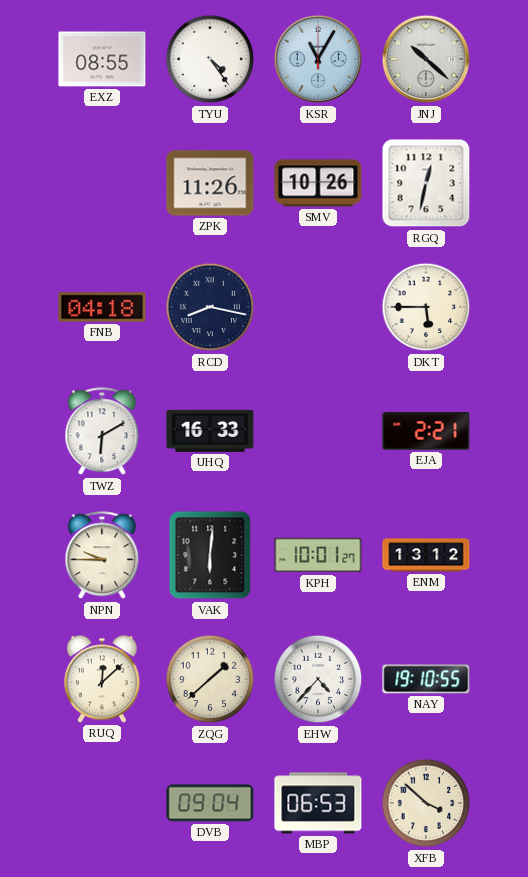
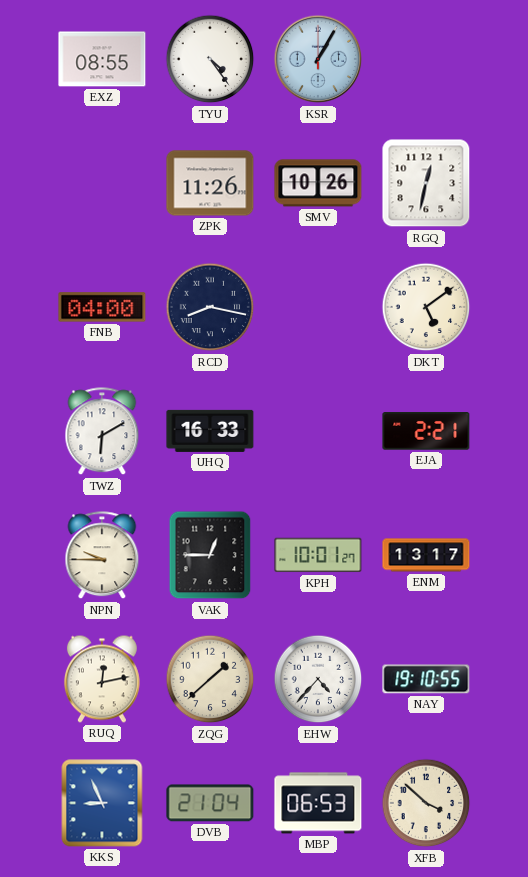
KSR: 11:05 -> 1:05
JNJ: 10:22 -> none
FNB: 04:18 -> 04:00
DKT: 5:45 -> 5:09
VAK: 6:01 -> 12:45
ENM: 13:12 -> 13:17
RUQ: 12:08 -> 12:13
KKS: none -> 8:56
DVB: 09:04 -> 21:04
